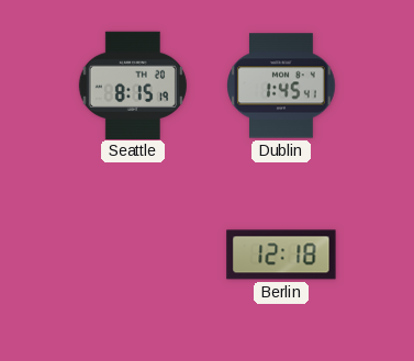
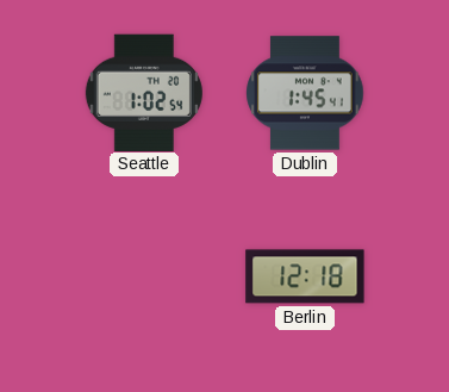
Seattle: 8:15 -> 1:02
